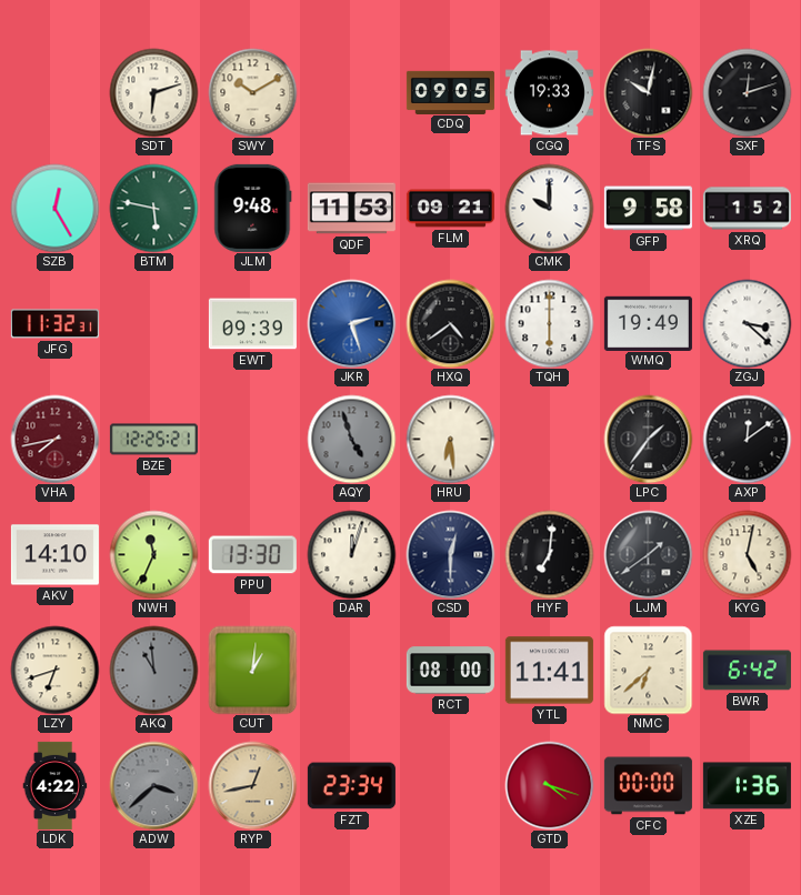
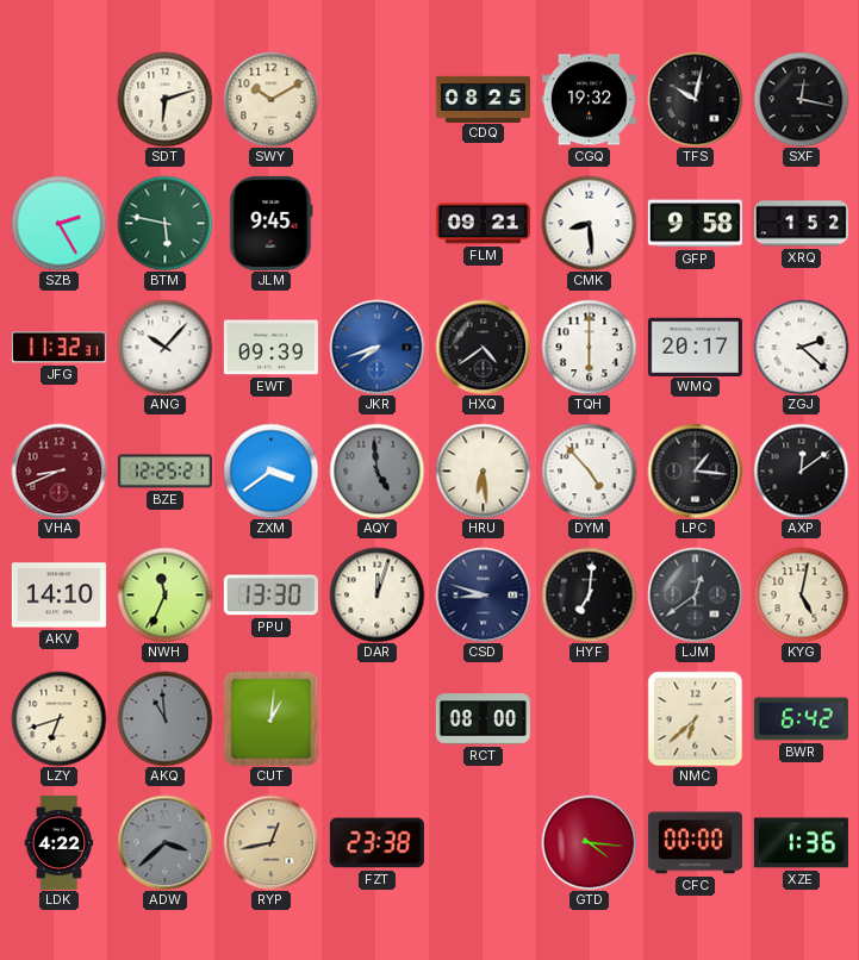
CDQ: 09:05 -> 08:25
CGQ: 19:33 -> 19:32
SXF: 12:12 -> 12:17
SZB: 12:25 -> 2:25
JLM: 9:48 -> 9:45
QDF: 11:53 -> none
CMK: 10:00 -> 8:29
ANG: none -> 10:07
JKR: 2:27 -> 7:42
WMQ: 19:49 -> 20:17
ZGJ: 3:22 -> 2:22
VHA: 7:43 -> 8:41
ZXM: none -> 3:39
AQY: 4:57 -> 4:59
DYM: none -> 4:53
LPC: 1:36 -> 1:16
CSD: 12:30 -> 8:48
LJM: 1:39 -> 12:39
YTL: 11:41 -> none
FZT: 23:34 -> 23:38
GTD: 4:18 -> 4:16
